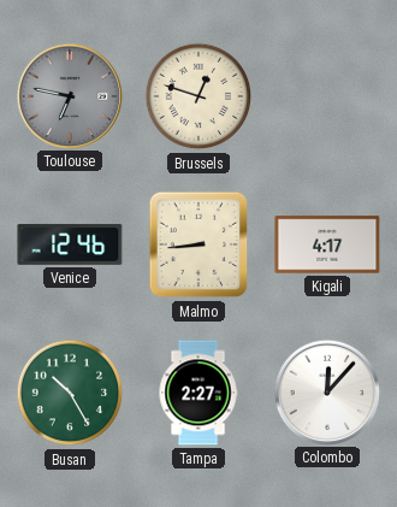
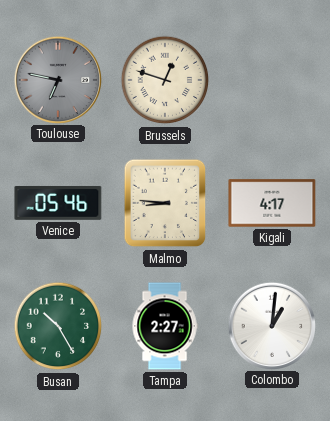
Venice: 12:46 -> 05:46
Malmo: 8:44 -> 8:46
Colombo: 12:07 -> 1:01
